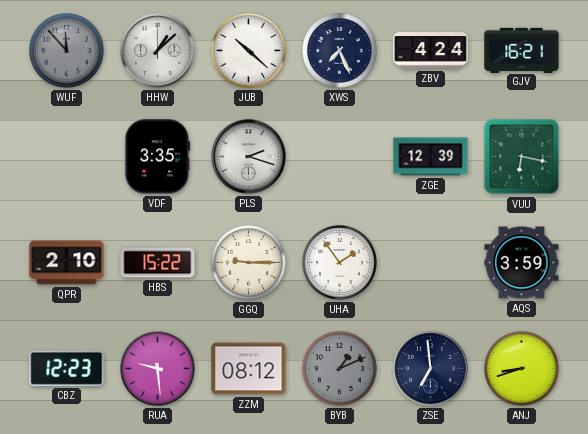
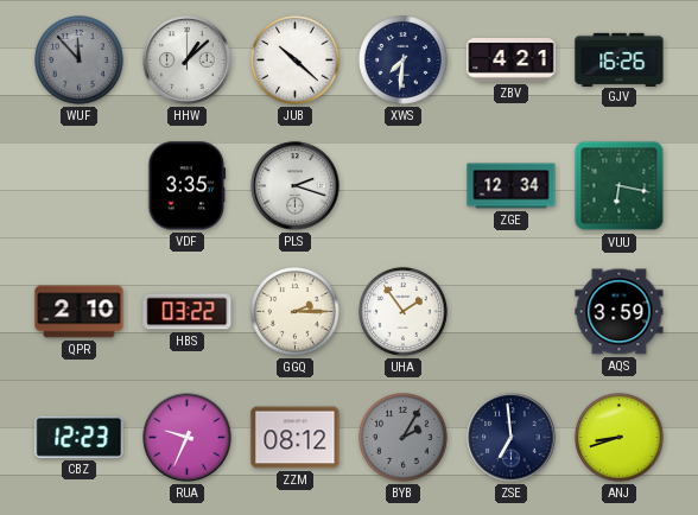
XWS: 7:26 -> 7:31
ZBV: 4:24 -> 4:21
GJV: 16:21 -> 16:26
ZGE: 12:39 -> 12:34
HBS: 15:22 -> 03:22
GGQ: 9:15 -> 2:15
RUA: 9:29 -> 9:34
BYB: 1:11 -> 2:05
